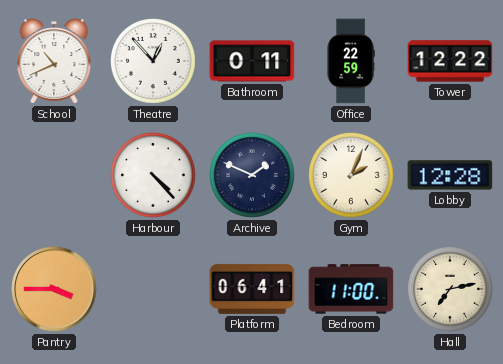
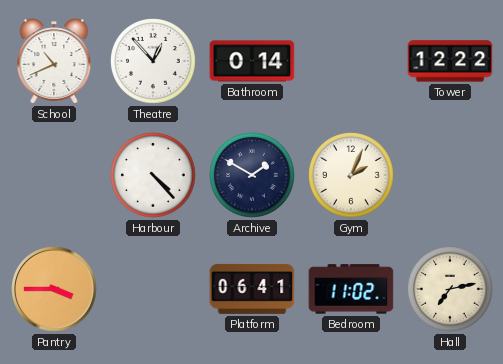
Bathroom: 0:11 -> 0:14
Office: 22:59 -> none
Archive: 1:49 -> 1:50
Lobby: 12:28 -> none
Bedroom: 11:00 -> 11:02
